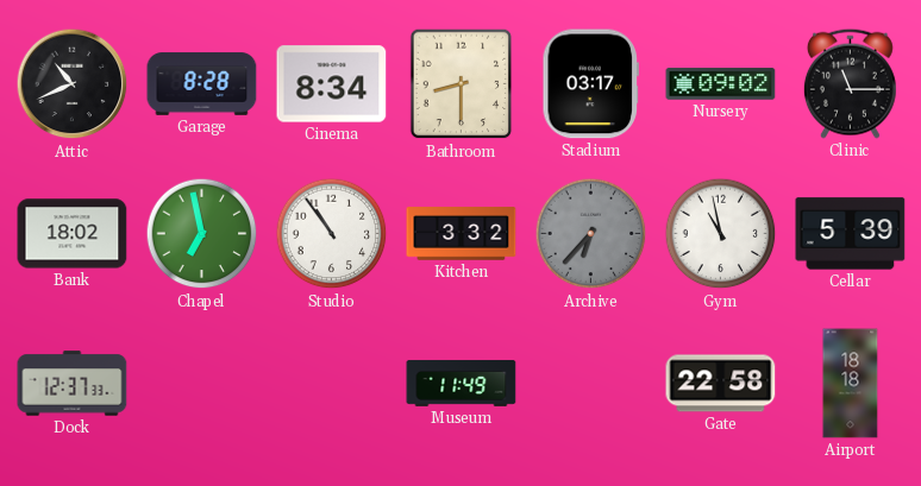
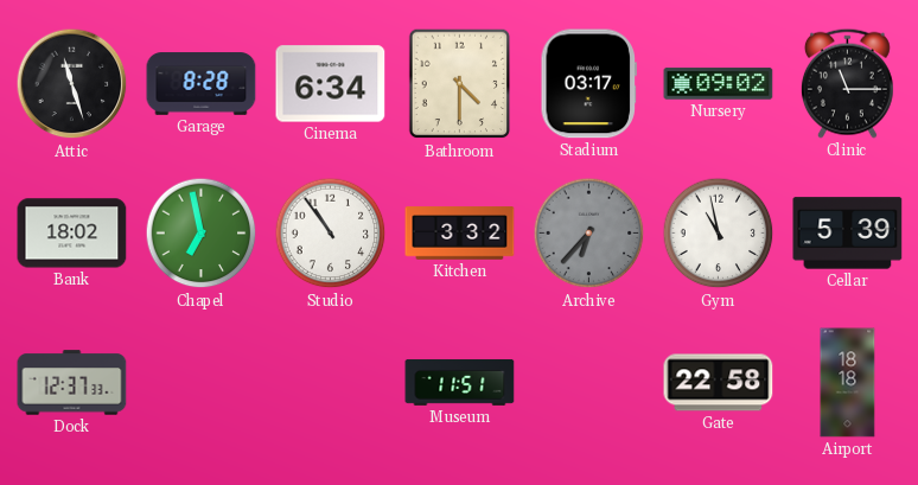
Attic: 10:41 -> 11:27
Cinema: 8:34 -> 6:34
Bathroom: 8:30 -> 4:30
Museum: 11:49 -> 11:51
